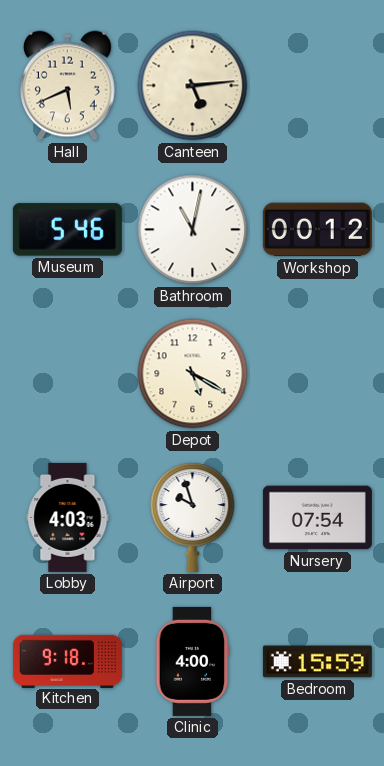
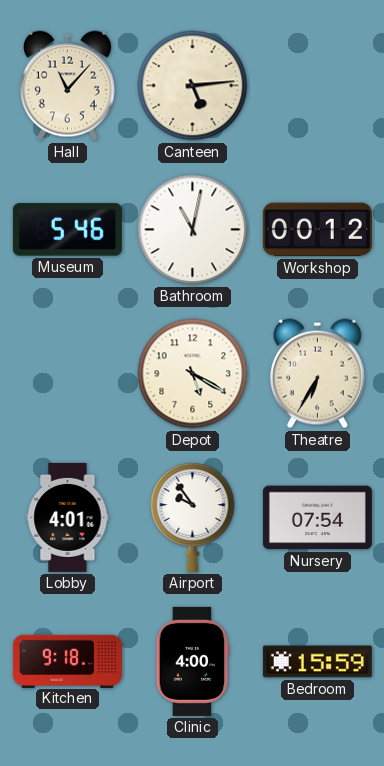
Hall: 5:41 -> 11:07
Theatre: none -> 6:35
Lobby: 4:03 -> 4:01
Airport: 9:57 -> 9:54
